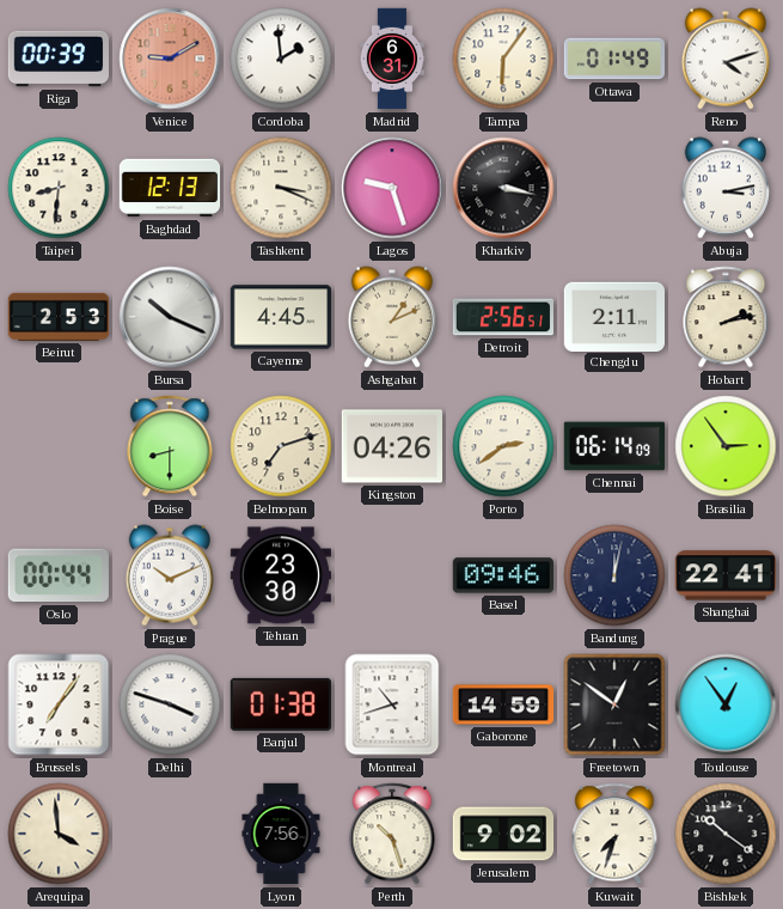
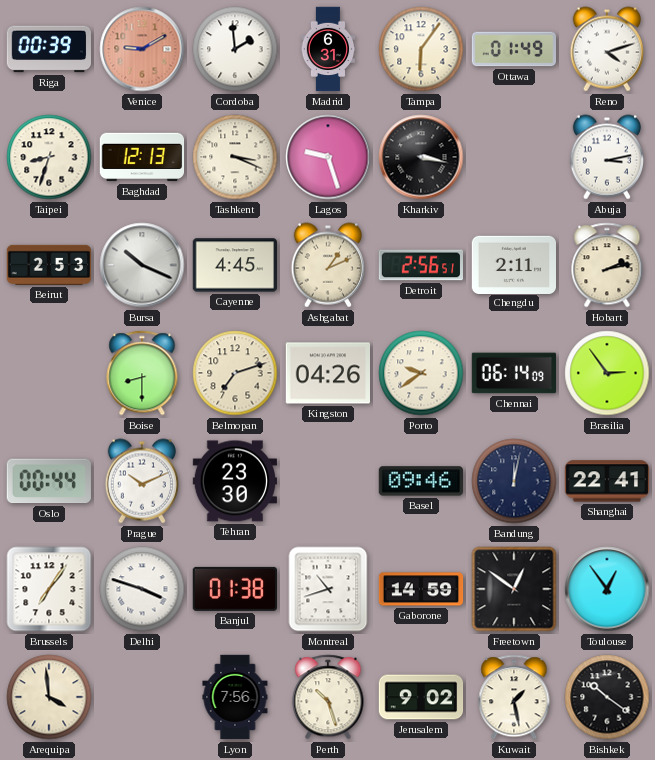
Taipei: 8:31 -> 8:33
Porto: 2:39 -> 9:39
Kuwait: 7:33 -> 1:28
